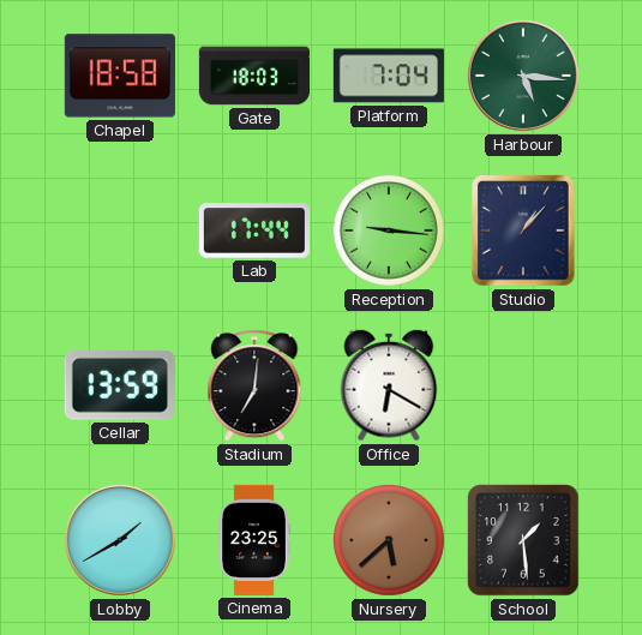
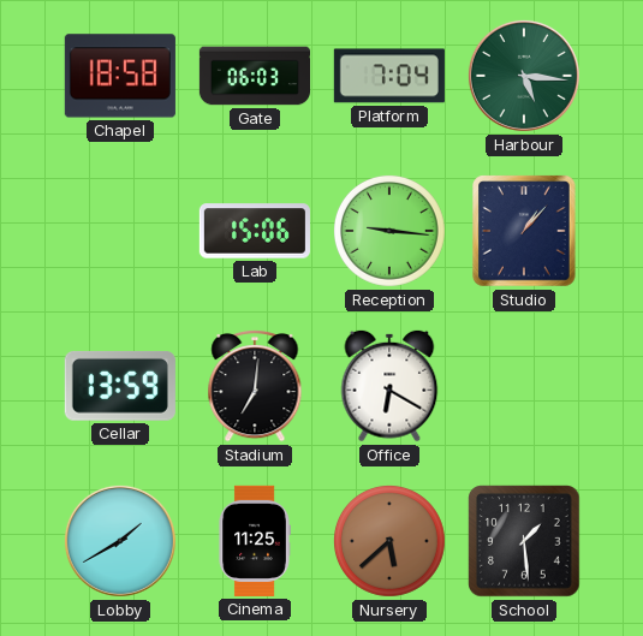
Gate: 18:03 -> 06:03
Lab: 17:44 -> 15:06
Cinema: 23:25 -> 11:25
